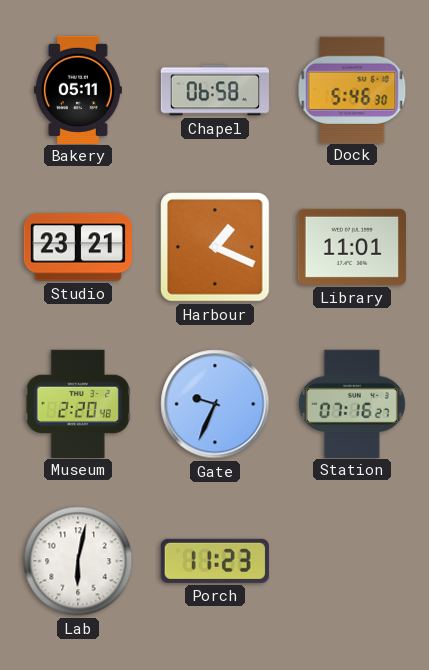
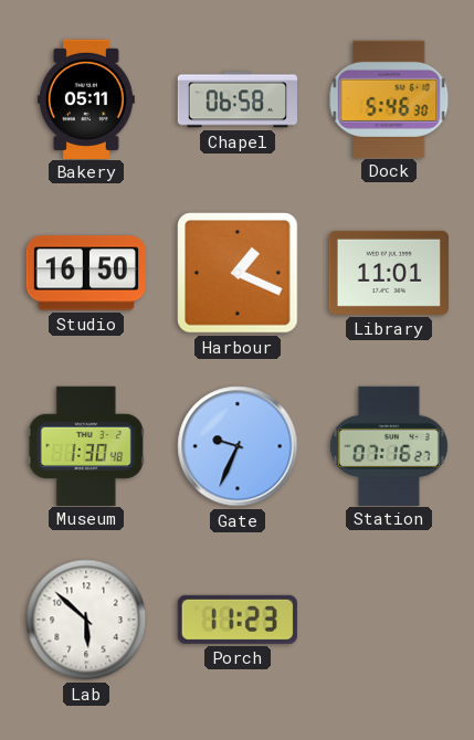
Studio: 23:21 -> 16:50
Museum: 2:20 -> 1:30
Lab: 6:02 -> 5:52
